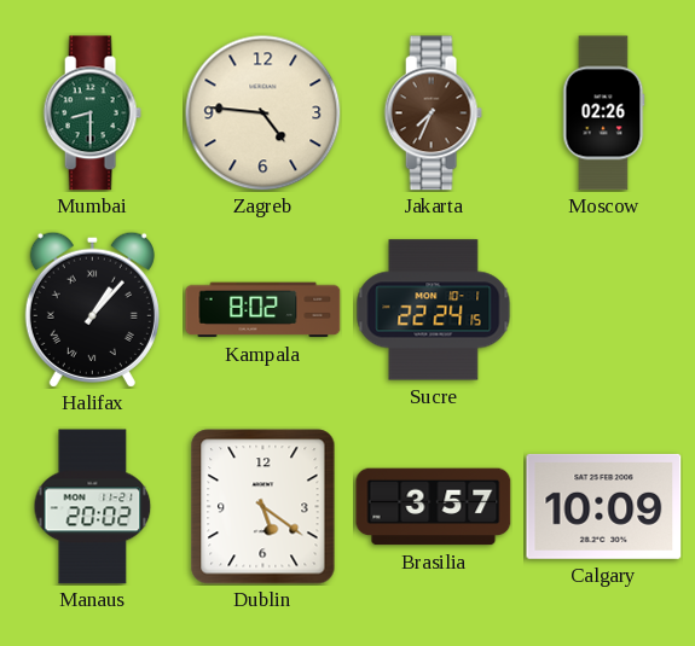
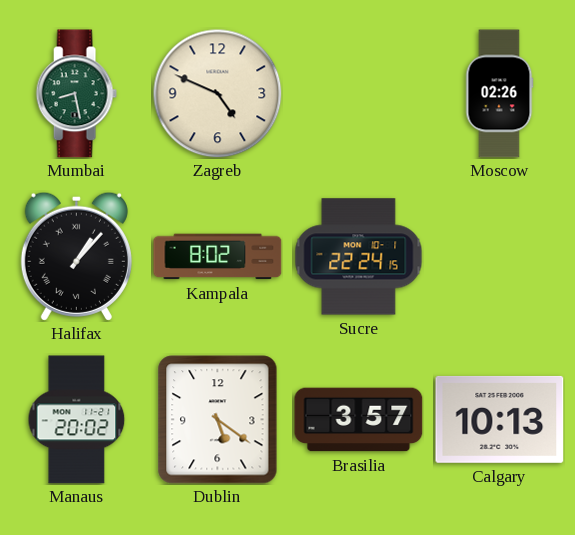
Mumbai: 8:30 -> 8:28
Zagreb: 4:46 -> 4:49
Jakarta: 7:34 -> none
Calgary: 10:09 -> 10:13
